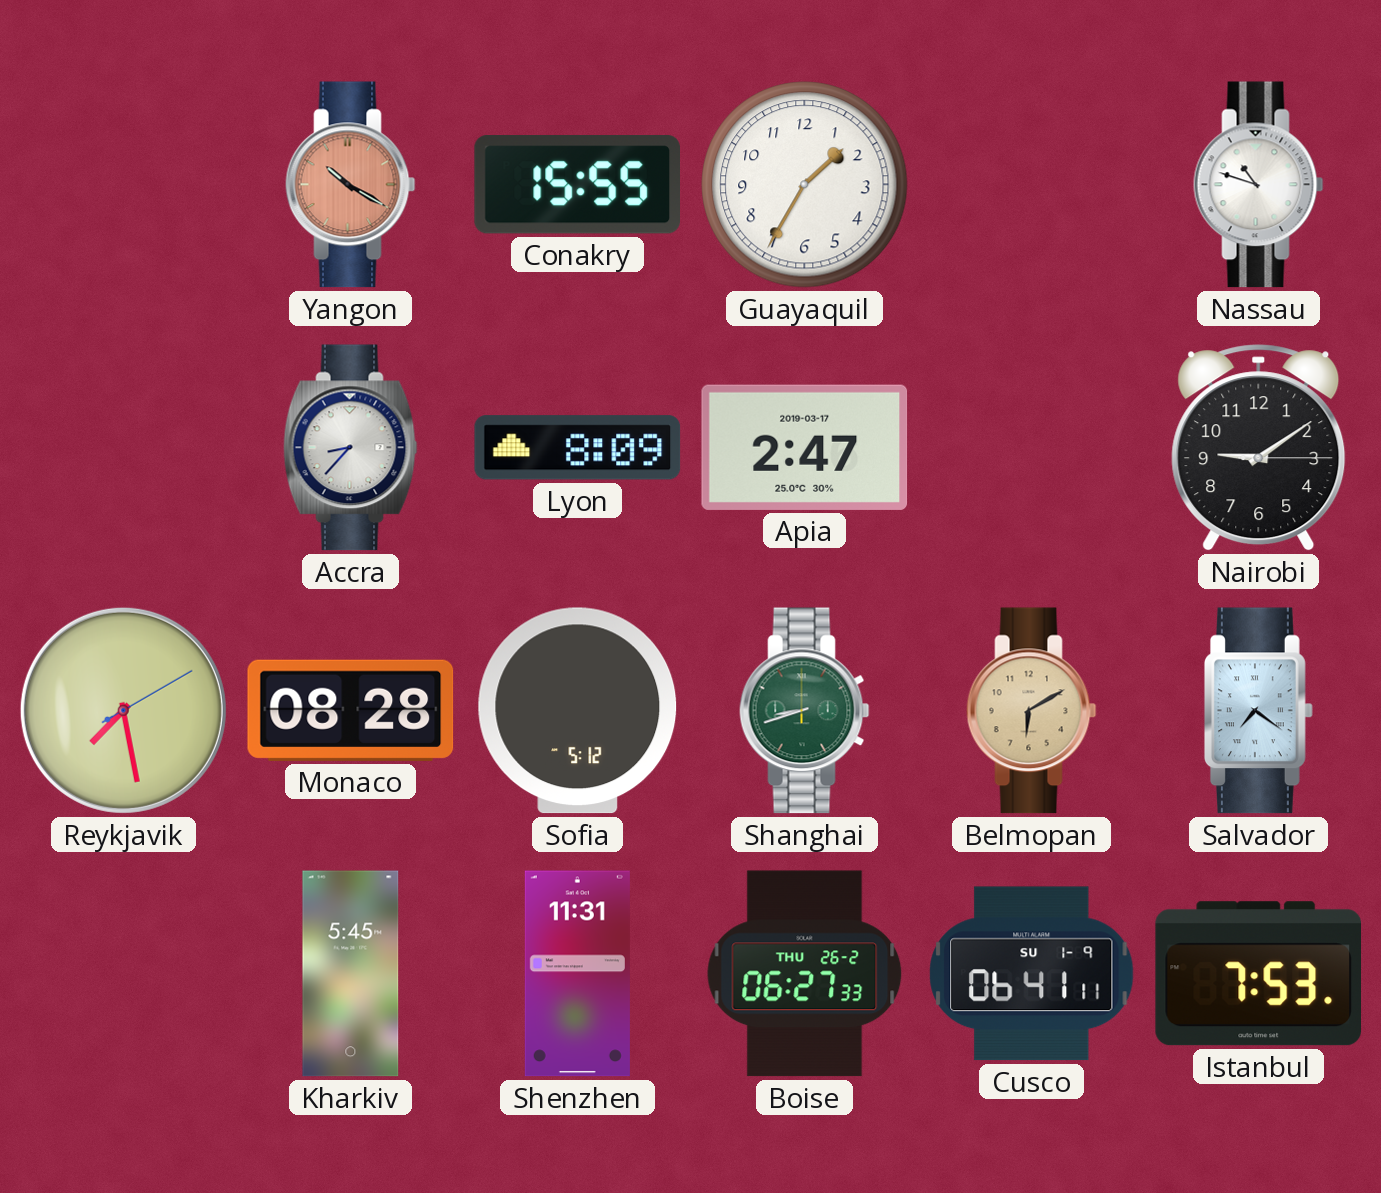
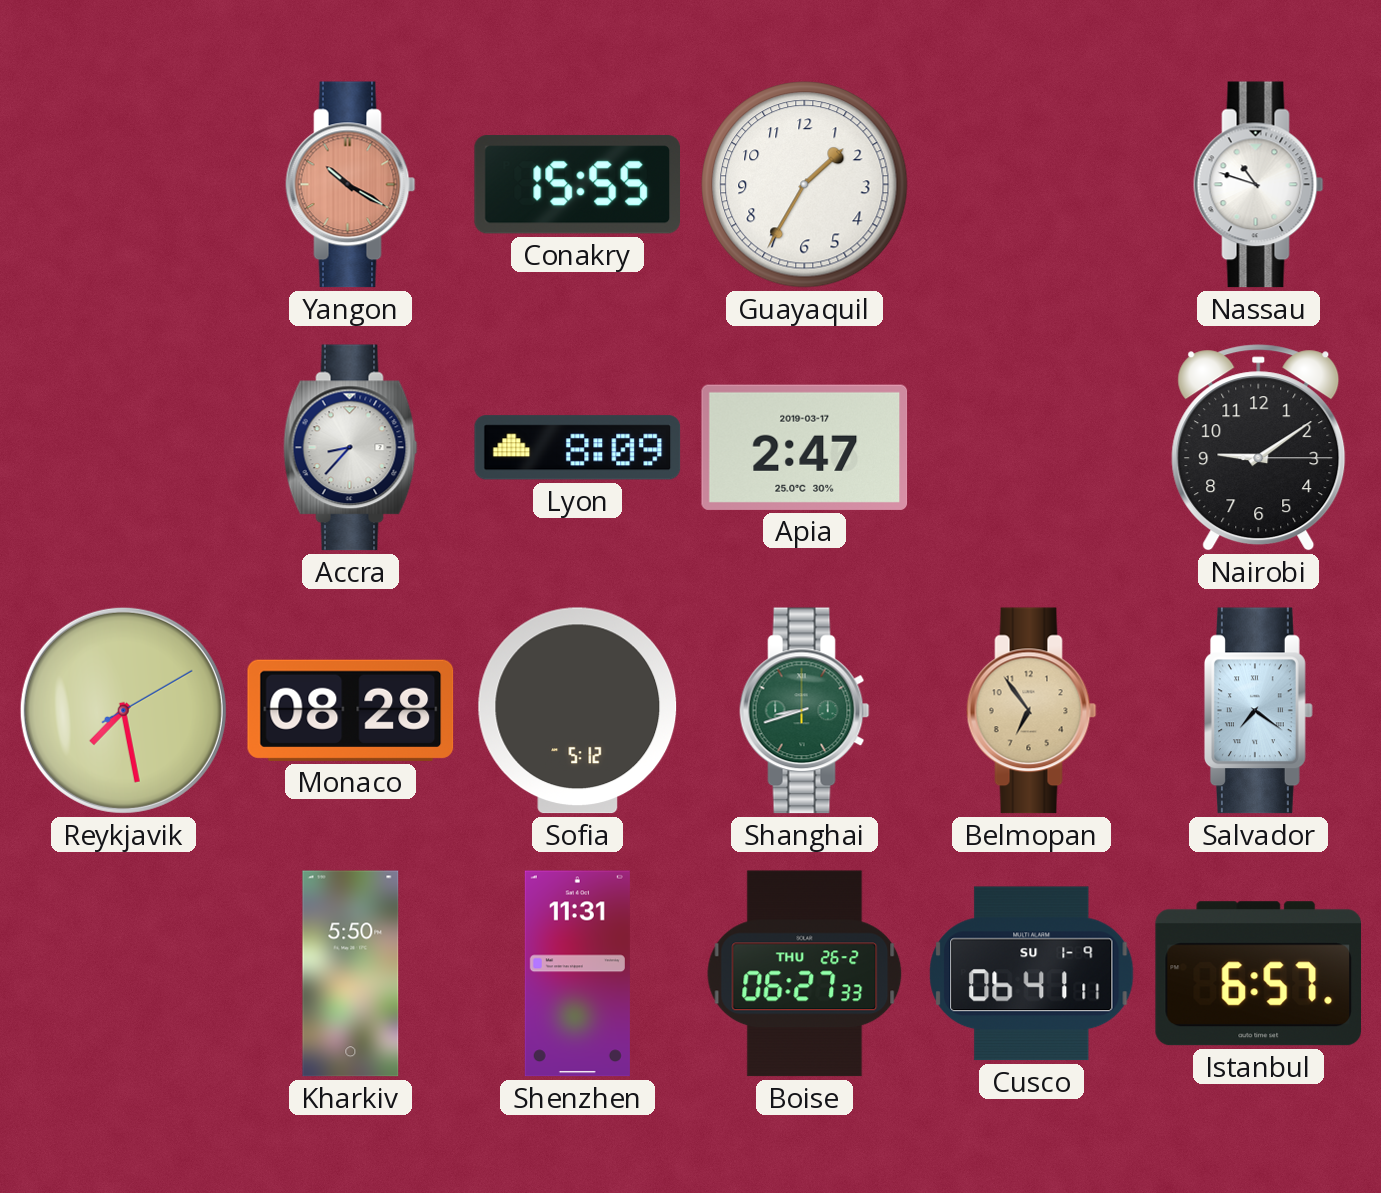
Belmopan: 6:10 -> 6:54
Kharkiv: 5:45 -> 5:50
Istanbul: 7:53 -> 6:57
